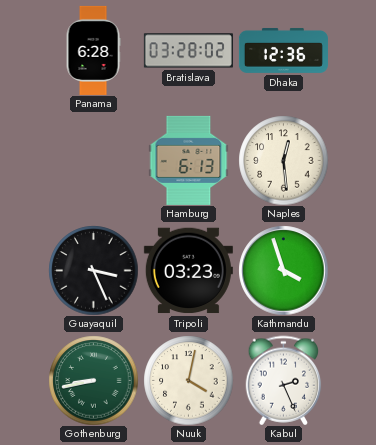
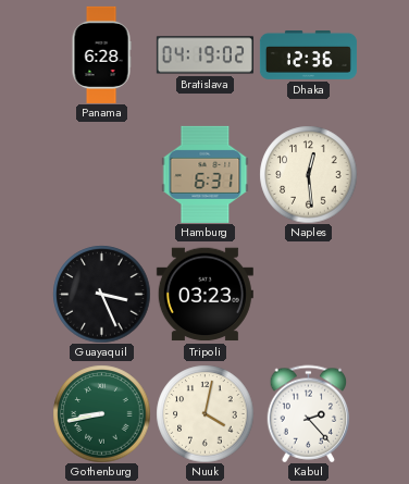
Bratislava: 03:28 -> 04:19
Hamburg: 6:13 -> 6:31
Kathmandu: 3:57 -> none
Kabul: 2:26 -> 2:23
